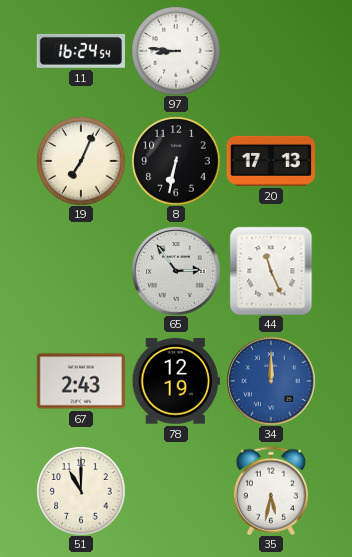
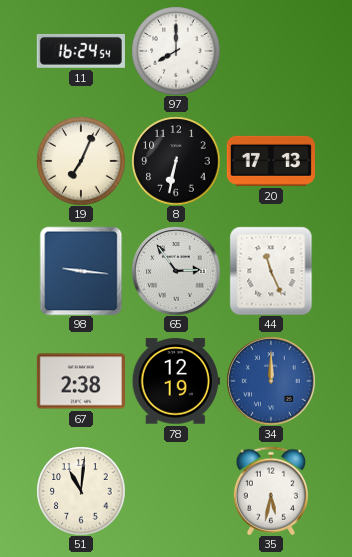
97: 8:46 -> 8:00
98: none -> 9:16
67: 2:43 -> 2:38
51: 11:00 -> 11:01
